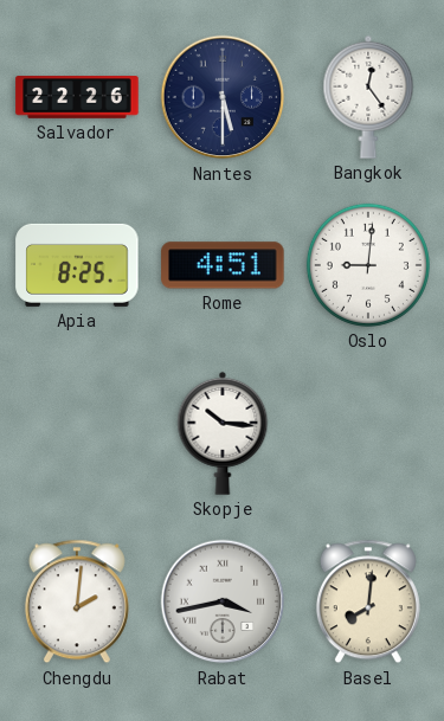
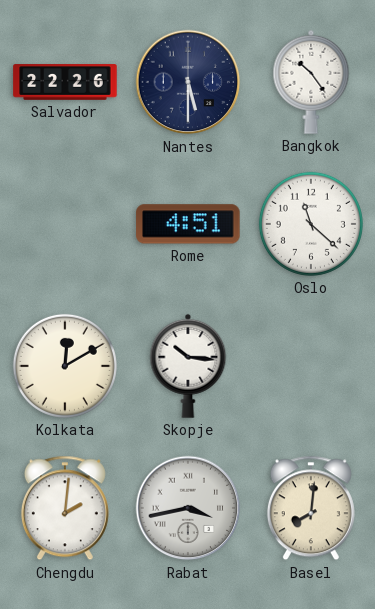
Bangkok: 12:24 -> 10:24
Apia: 8:25 -> none
Oslo: 9:01 -> 11:22
Kolkata: none -> 12:10
